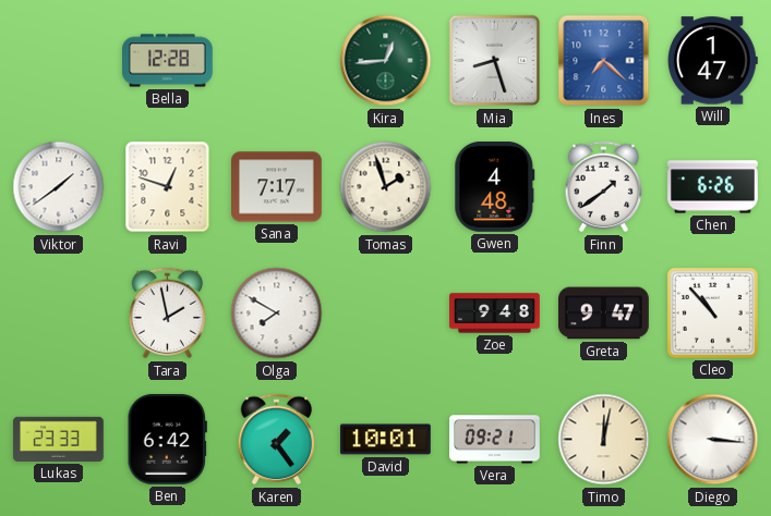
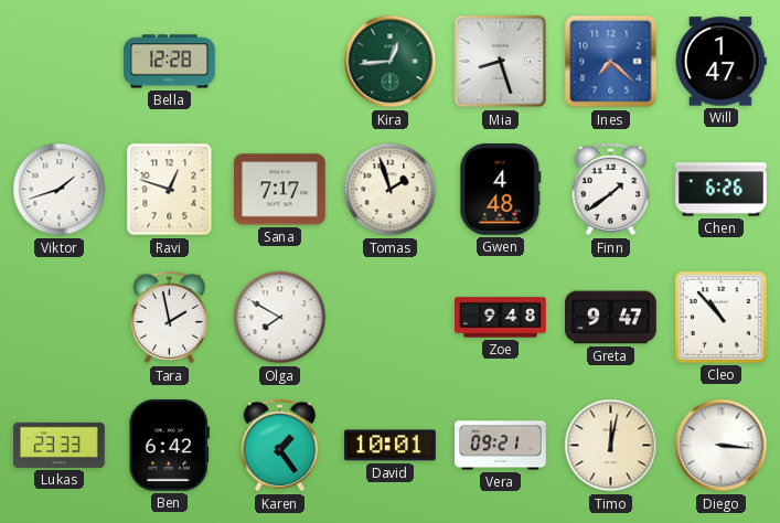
Viktor: 1:39 -> 1:42
